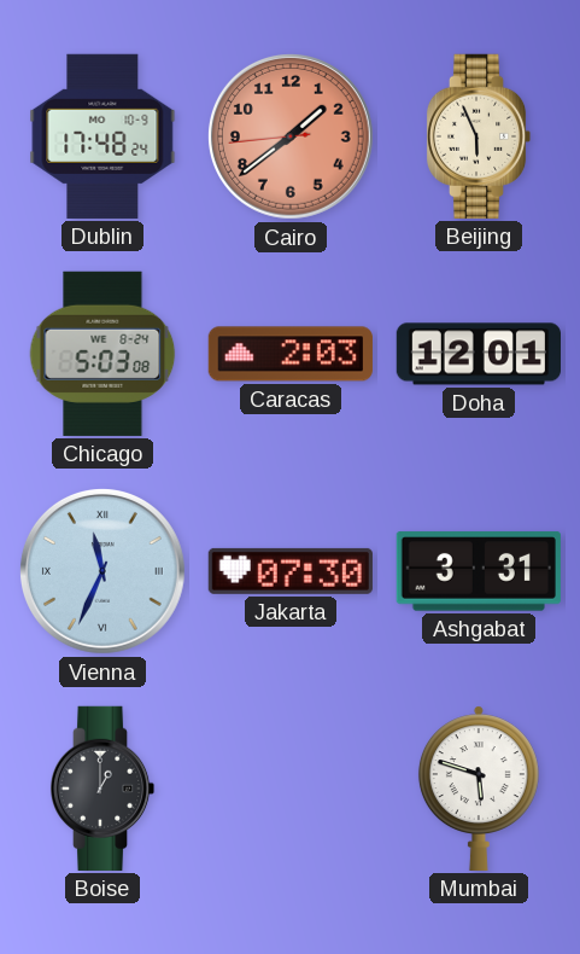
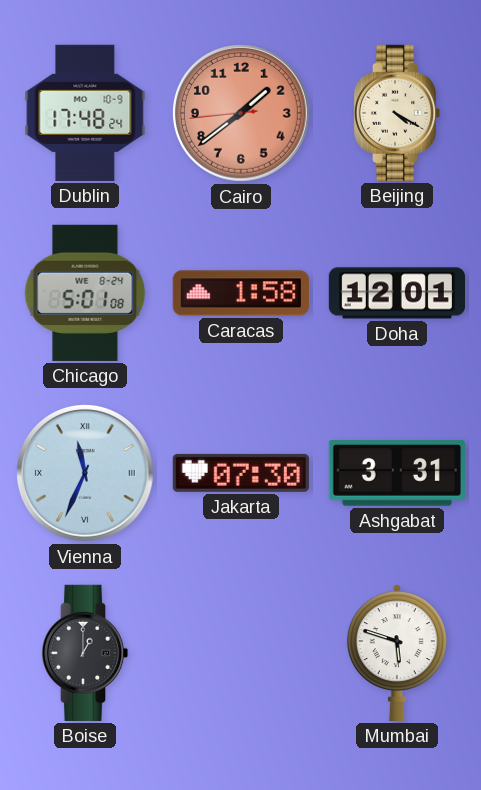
Beijing: 5:56 -> 4:20
Chicago: 5:03 -> 5:01
Caracas: 2:03 -> 1:58
